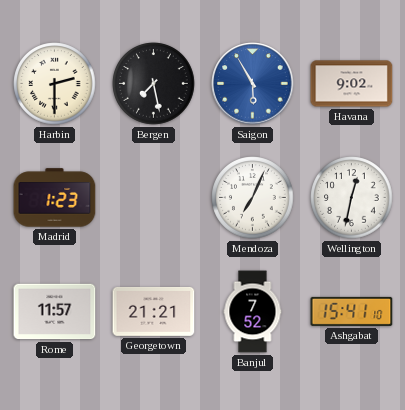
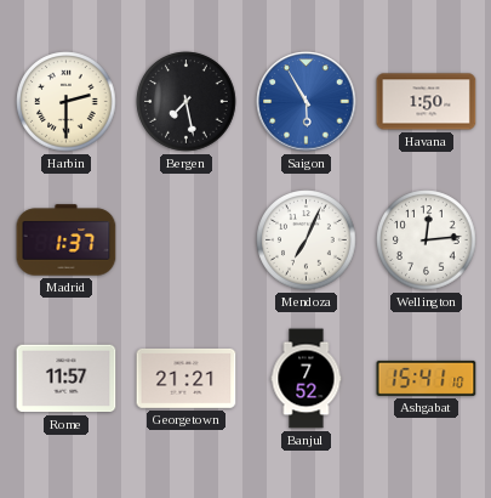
Havana: 9:02 -> 1:50
Madrid: 1:23 -> 1:37
Wellington: 12:32 -> 12:14
